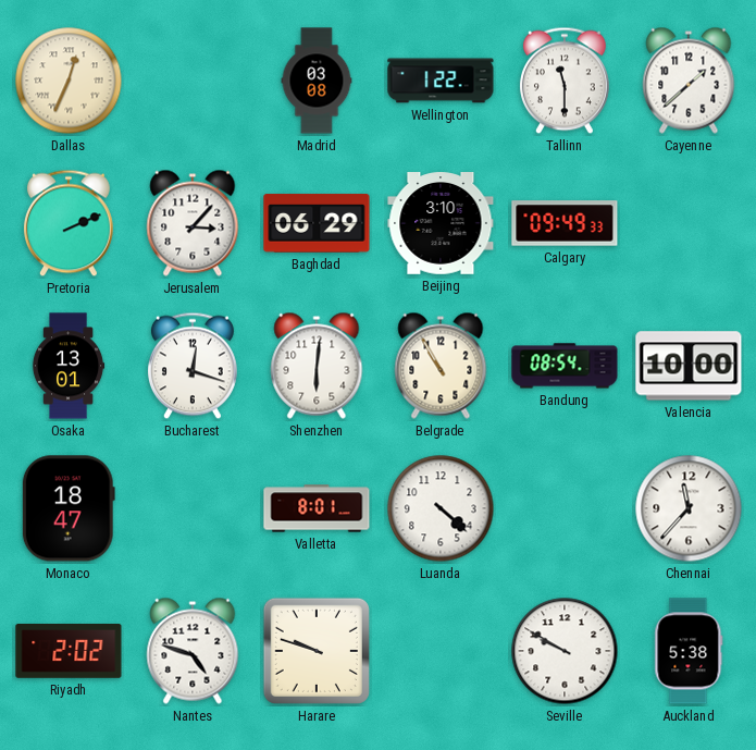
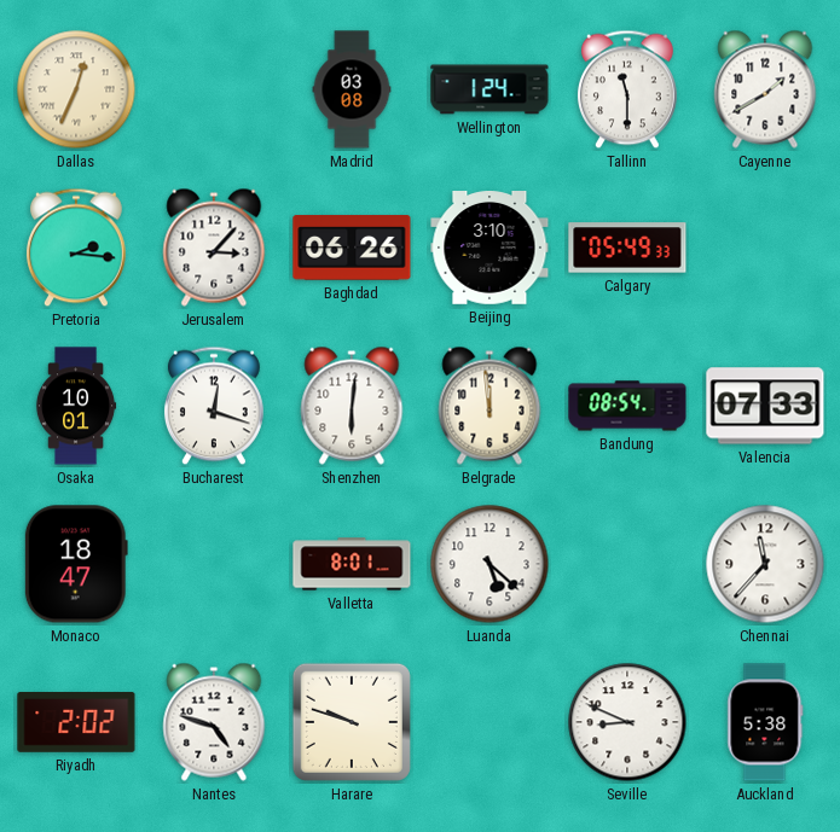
Wellington: 1:22 -> 1:24
Cayenne: 1:38 -> 1:40
Pretoria: 2:11 -> 2:16
Baghdad: 06:29 -> 06:26
Calgary: 09:49 -> 05:49
Osaka: 13:01 -> 10:01
Belgrade: 10:55 -> 11:59
Valencia: 10:00 -> 07:33
Luanda: 4:22 -> 5:22
Seville: 9:50 -> 8:49
